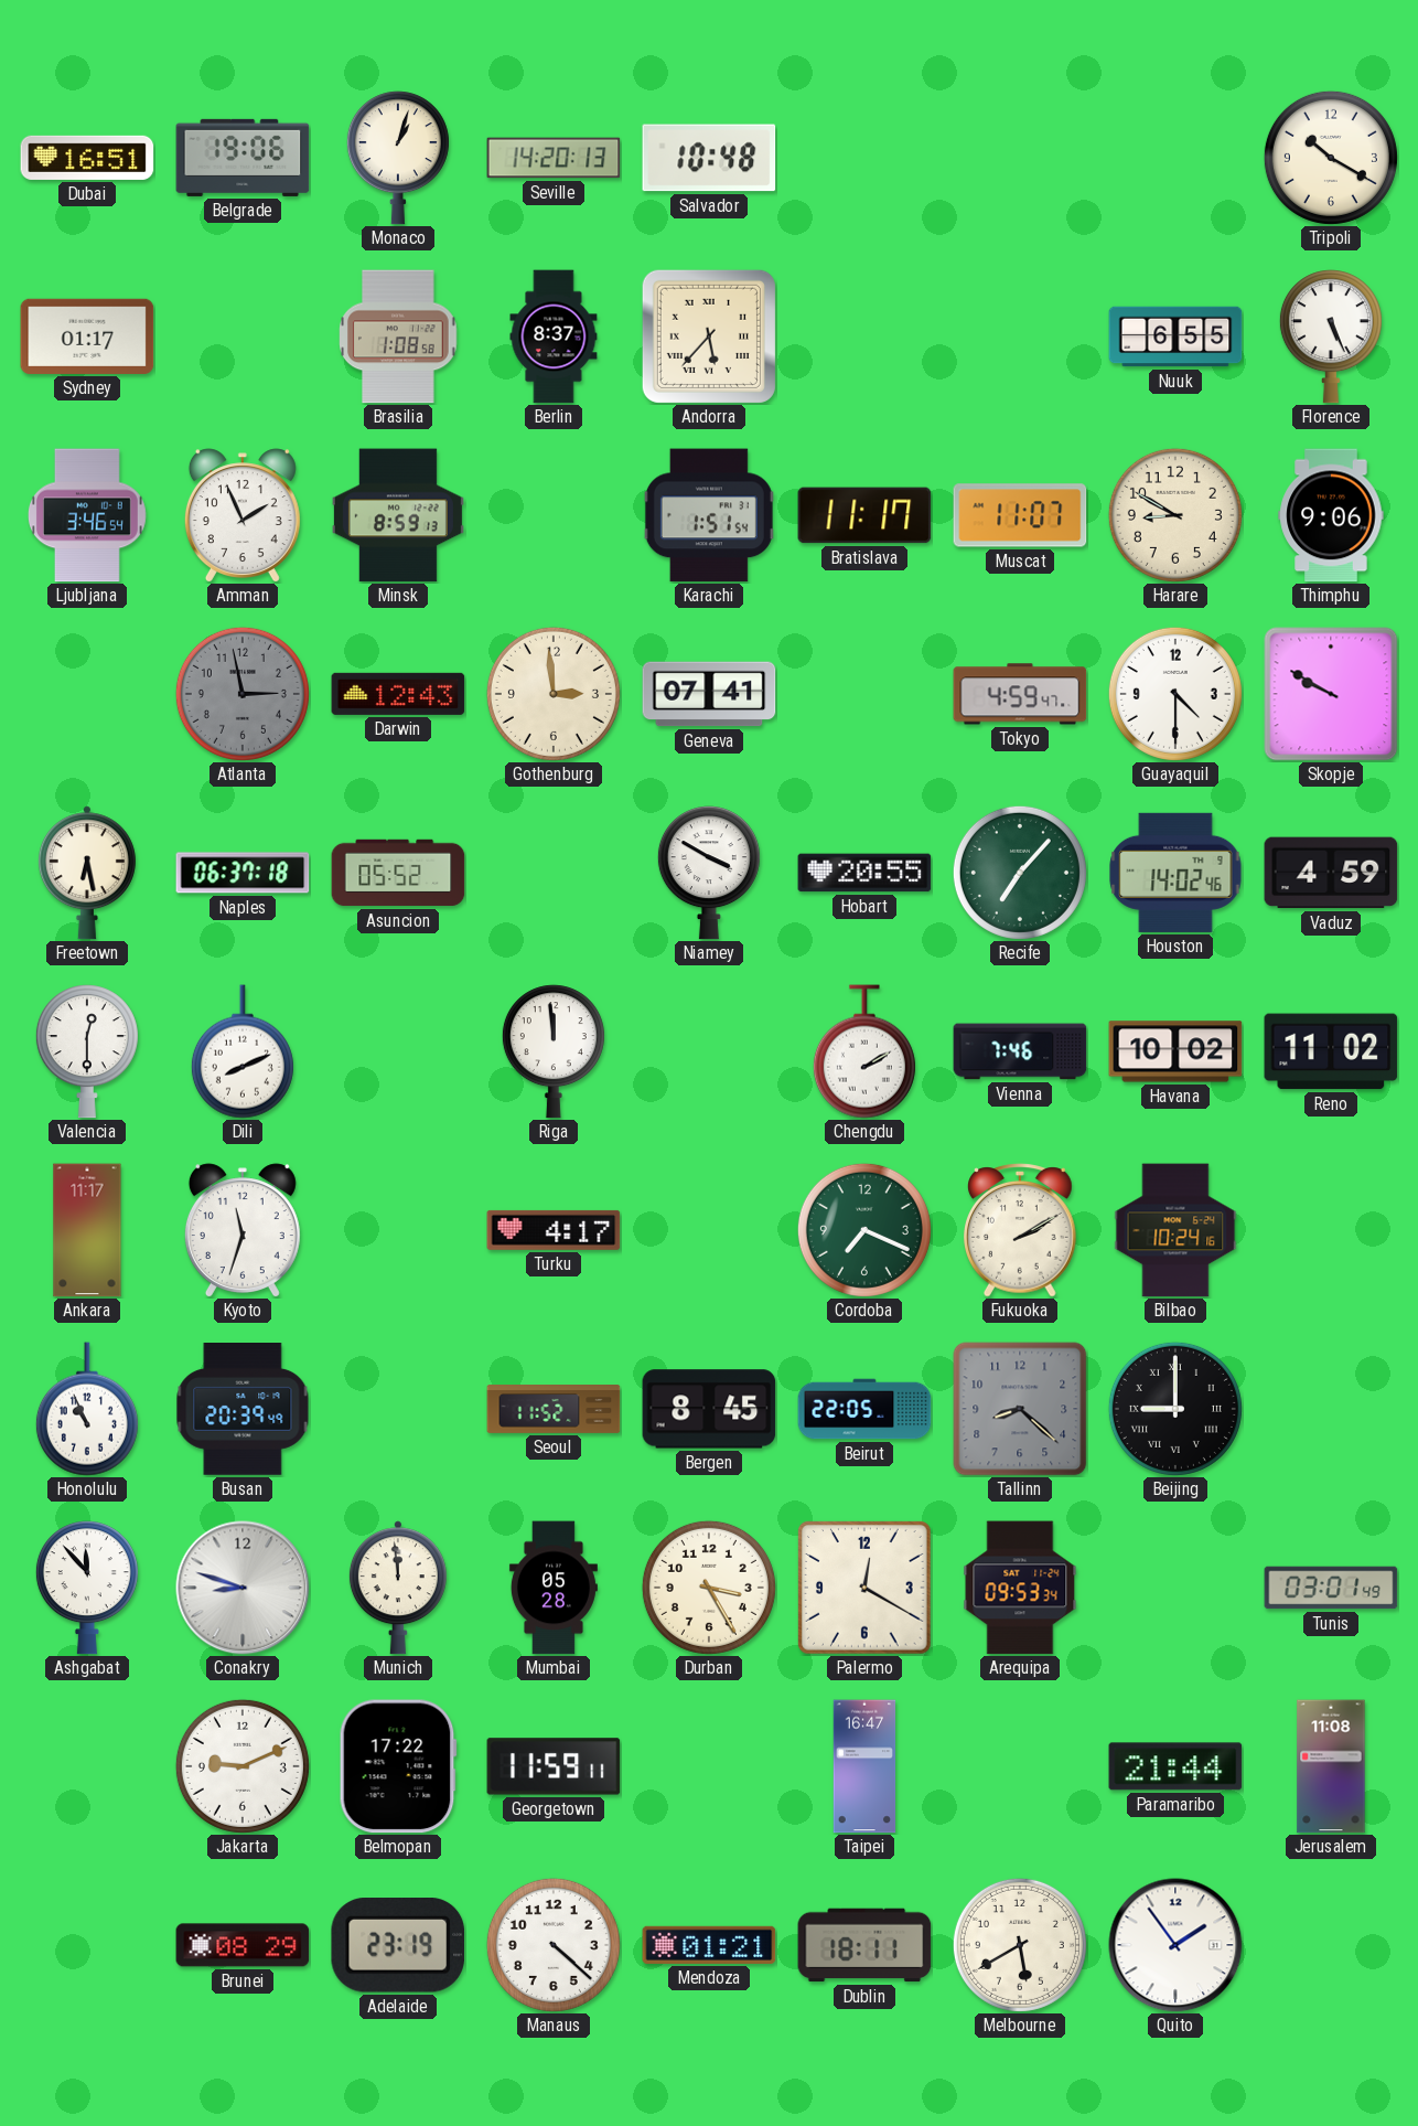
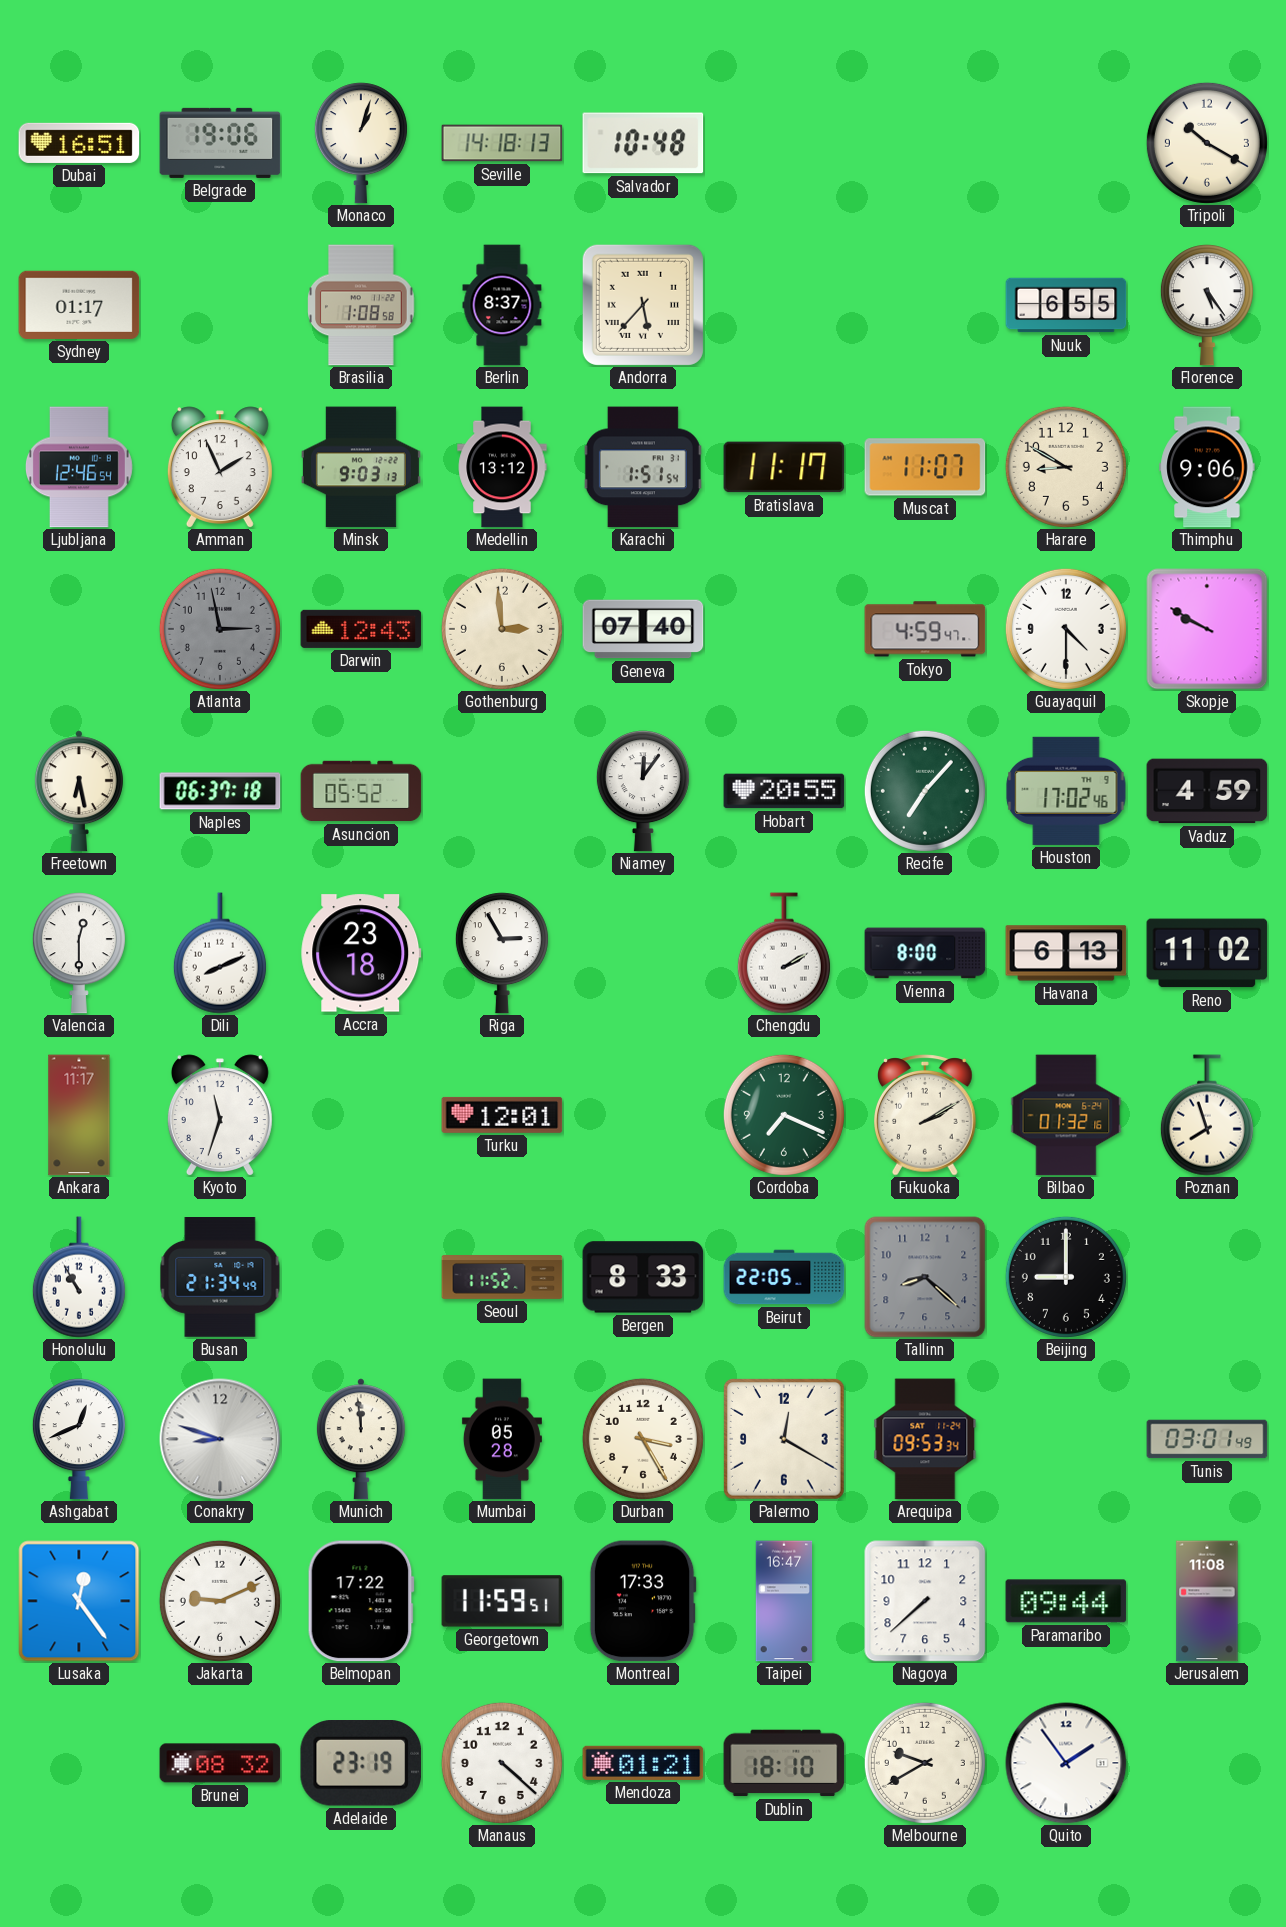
Seville: 14:20 -> 14:18
Florence: 5:26 -> 5:24
Ljubljana: 3:46 -> 12:46
Minsk: 8:59 -> 9:03
Medellin: none -> 13:12
Geneva: 07:41 -> 07:40
Niamey: 3:50 -> 12:06
Houston: 14:02 -> 17:02
Accra: none -> 23:18
Riga: 11:59 -> 2:55
Vienna: 7:46 -> 8:00
Havana: 10:02 -> 6:13
Turku: 4:17 -> 12:01
Bilbao: 10:24 -> 01:32
Poznan: none -> 7:57
Honolulu: 10:56 -> 10:55
Busan: 20:39 -> 21:34
Bergen: 8:45 -> 8:33
Beijing numerals: Roman -> Arabic
Ashgabat: 11:53 -> 12:41
Lusaka: none -> 12:24
Georgetown: 11:59:11 -> 11:59:51
Montreal: none -> 17:33
Nagoya: none -> 7:38
Paramaribo: 21:44 -> 09:44
Brunei: 08:29 -> 08:32
Dublin: 18:11 -> 18:10
Melbourne: 5:40 -> 9:40
